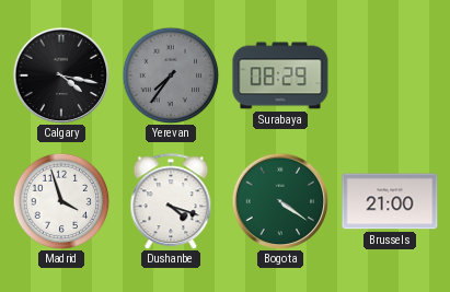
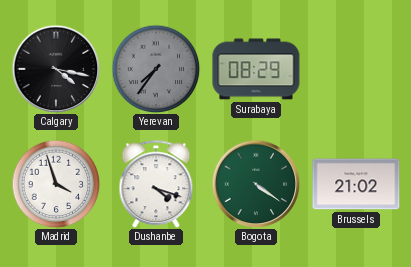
Brussels: 21:00 -> 21:02
